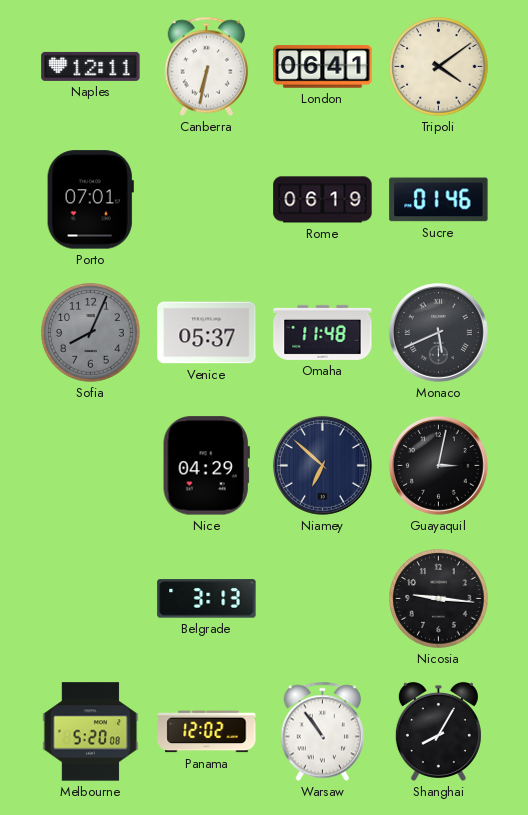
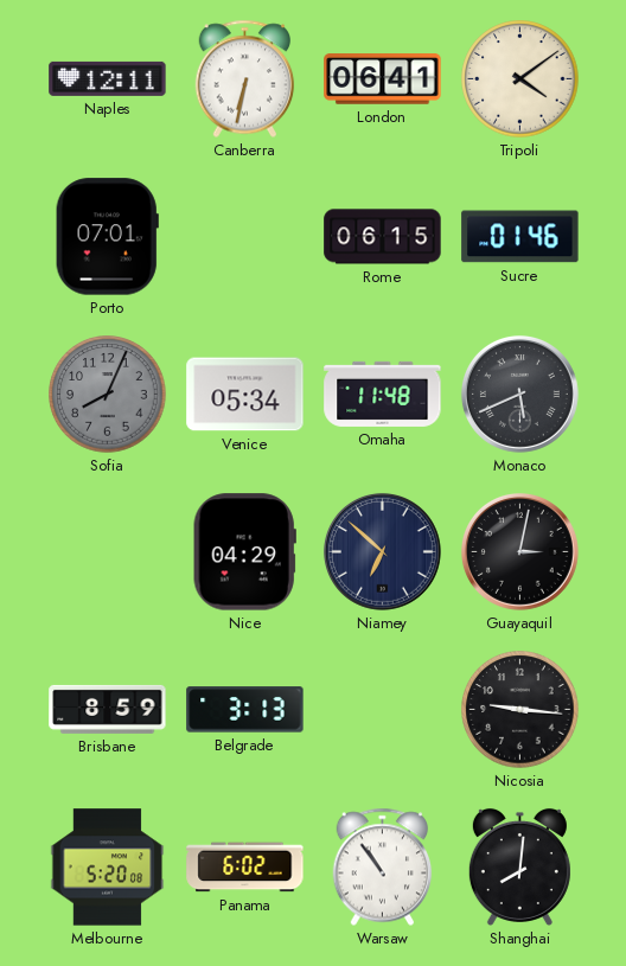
Rome: 06:19 -> 06:15
Venice: 05:37 -> 05:34
Brisbane: none -> 8:59
Panama: 12:02 -> 6:02
Shanghai: 8:05 -> 8:01
